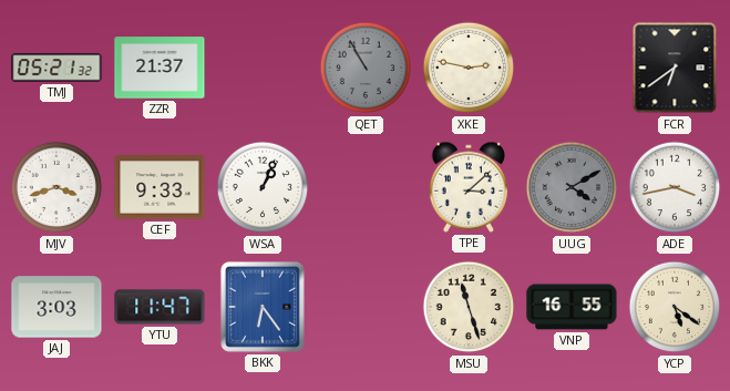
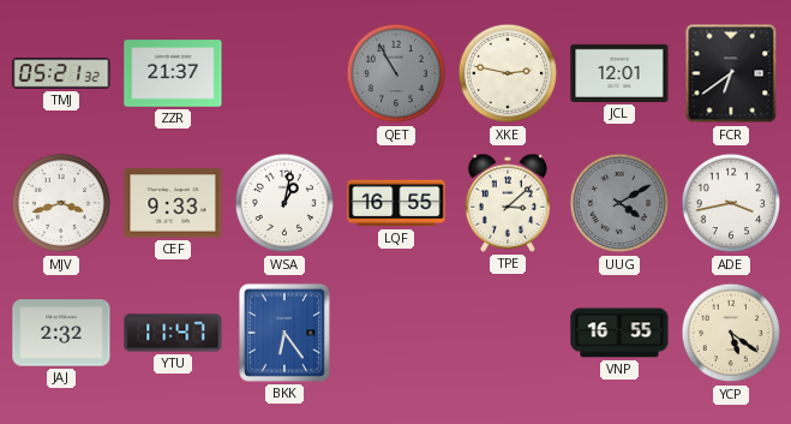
JCL: none -> 12:01
WSA: 1:04 -> 1:02
LQF: none -> 16:55
JAJ: 3:03 -> 2:32
MSU: 11:27 -> none
